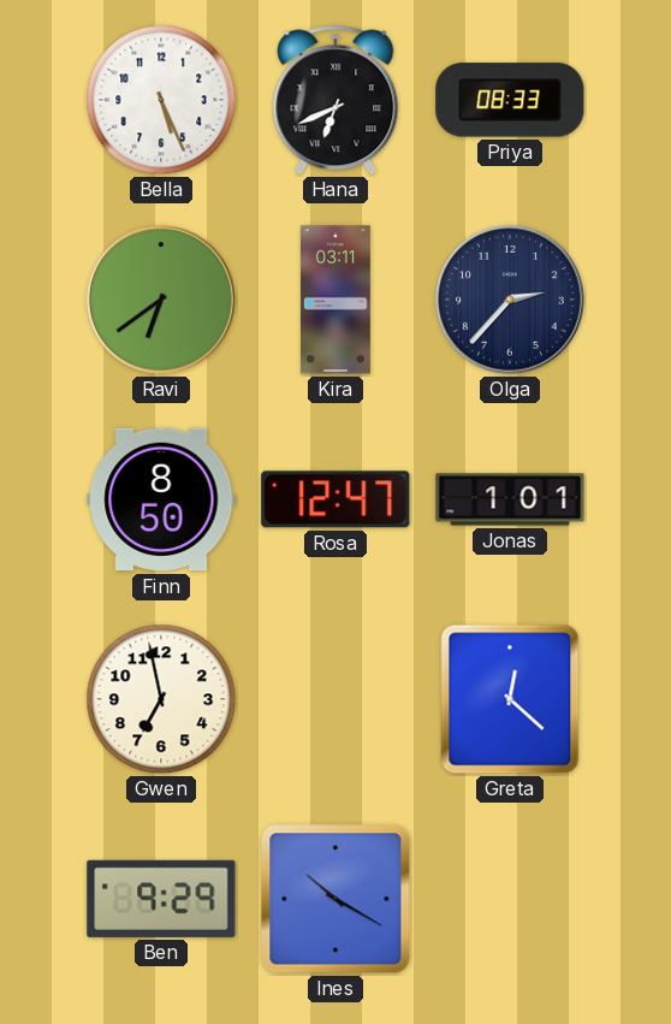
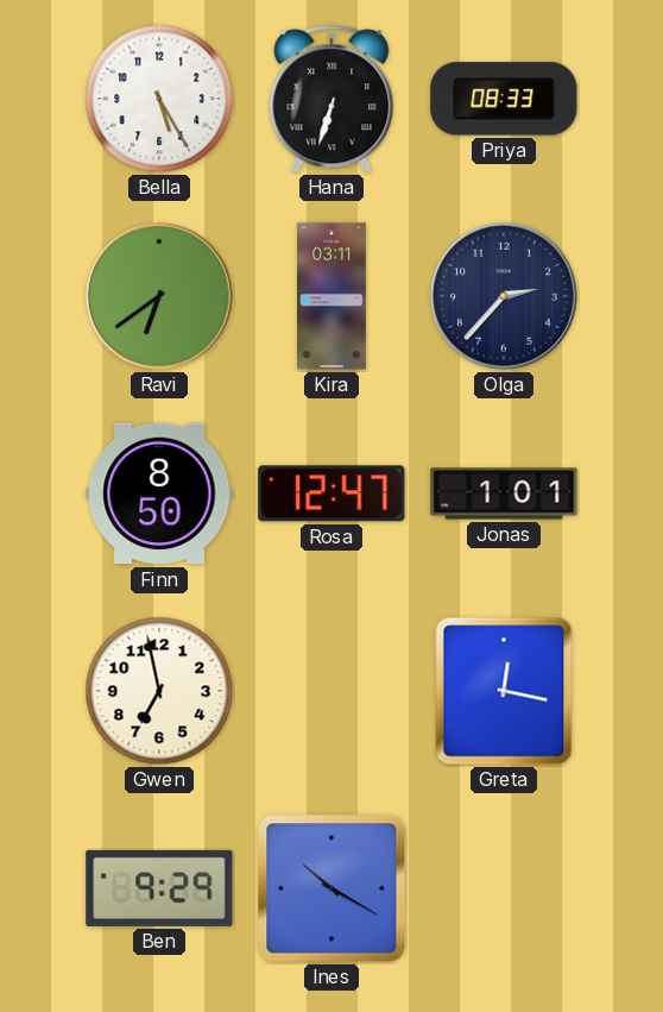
Bella: 5:26 -> 5:25
Hana: 6:41 -> 6:33
Greta: 12:22 -> 12:17
